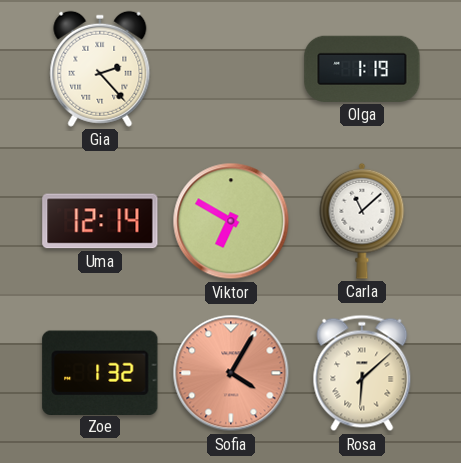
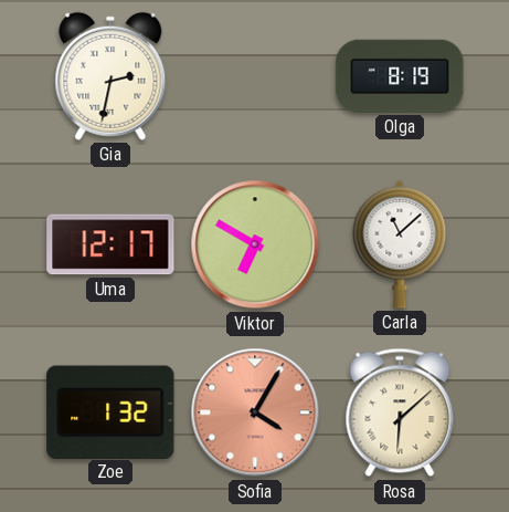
Gia: 2:23 -> 2:32
Olga: 1:19 -> 8:19
Uma: 12:14 -> 12:17
